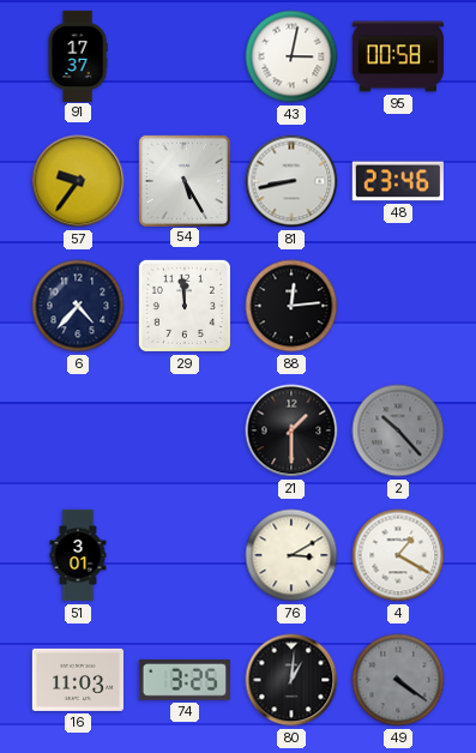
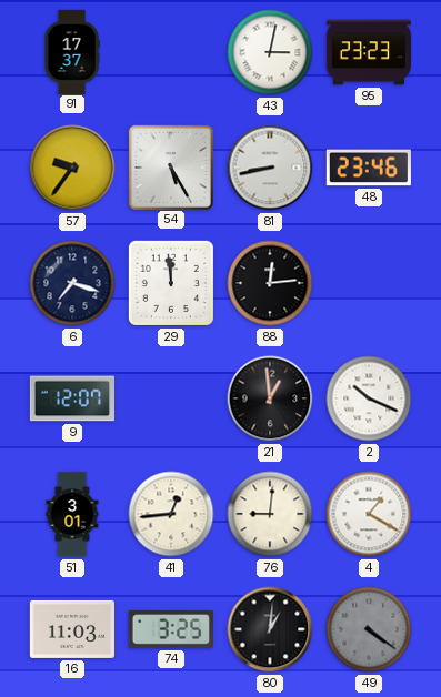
95: 00:58 -> 23:23
6: 4:37 -> 7:18
9: none -> 12:07
21: 1:30 -> 12:59
2: 10:23 -> 10:19
2 dial: grey -> white
41: none -> 12:44
76: 3:10 -> 9:01
